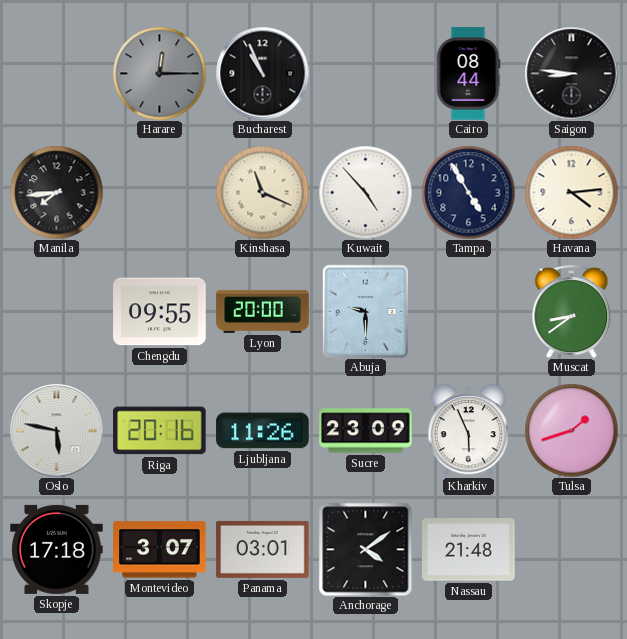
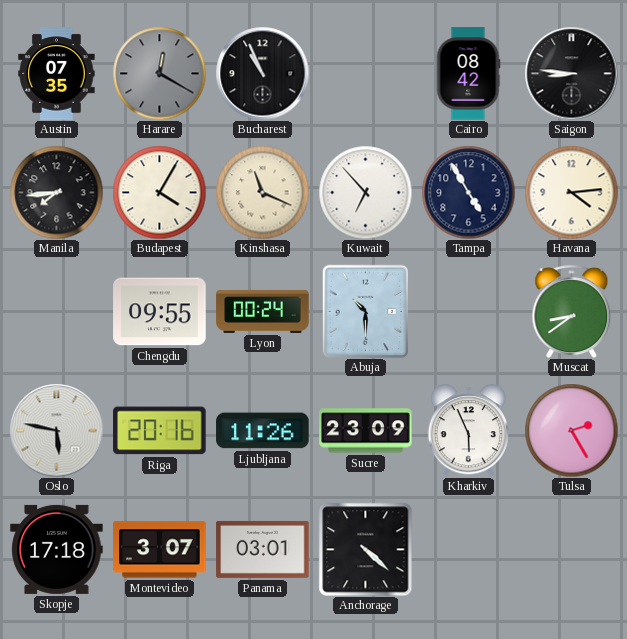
Austin: none -> 07:35
Harare: 12:15 -> 12:20
Cairo: 08:44 -> 08:42
Budapest: none -> 4:05
Kuwait: 4:53 -> 6:53
Lyon: 20:00 -> 00:24
Abuja: 9:30 -> 10:30
Tulsa: 1:42 -> 2:25
Anchorage: 4:09 -> 4:22
Nassau: 21:48 -> none
